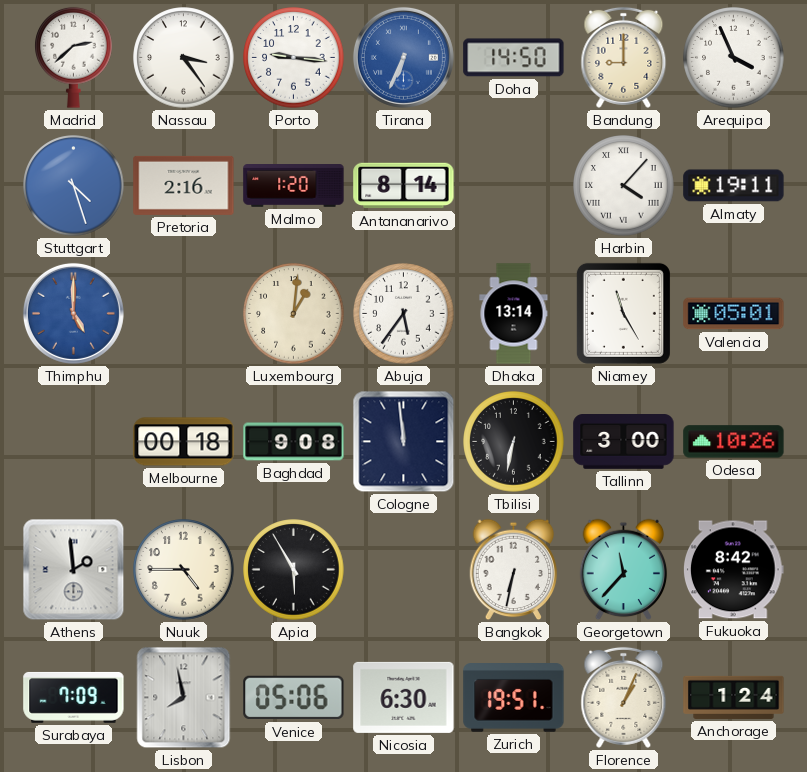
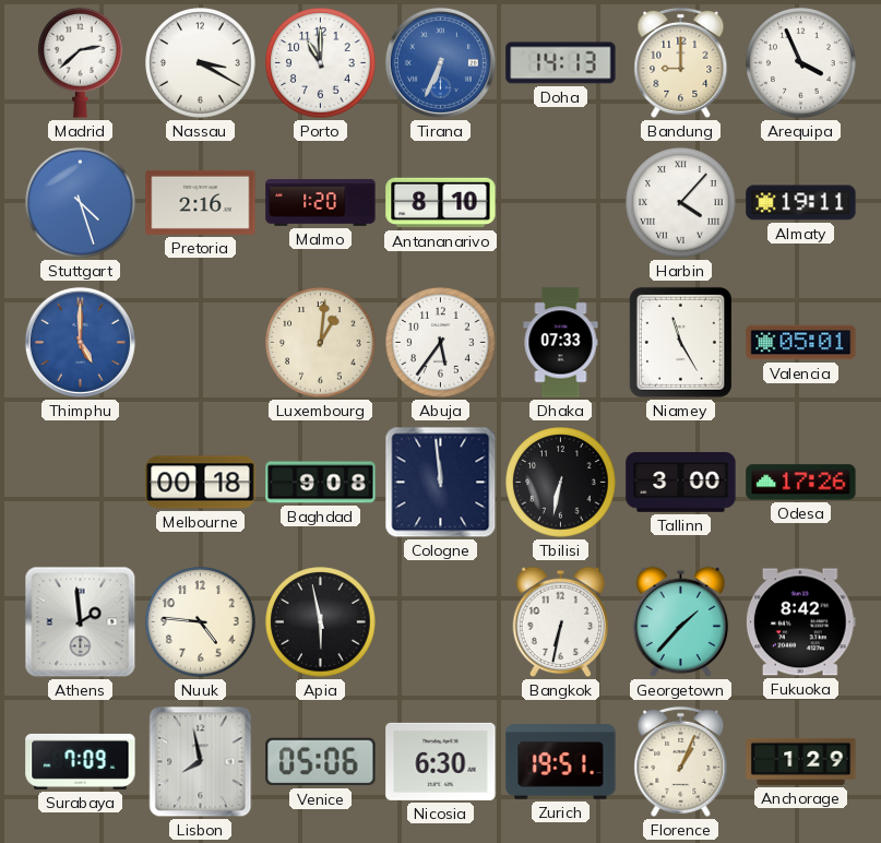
Nassau: 3:24 -> 3:20
Porto: 9:16 -> 11:00
Doha: 14:50 -> 14:13
Antananarivo: 8:14 -> 8:10
Dhaka: 13:14 -> 07:33
Odesa: 10:26 -> 17:26
Nuuk: 4:45 -> 4:46
Apia: 5:55 -> 5:58
Georgetown: 11:37 -> 1:37
Anchorage: 1:24 -> 1:29
